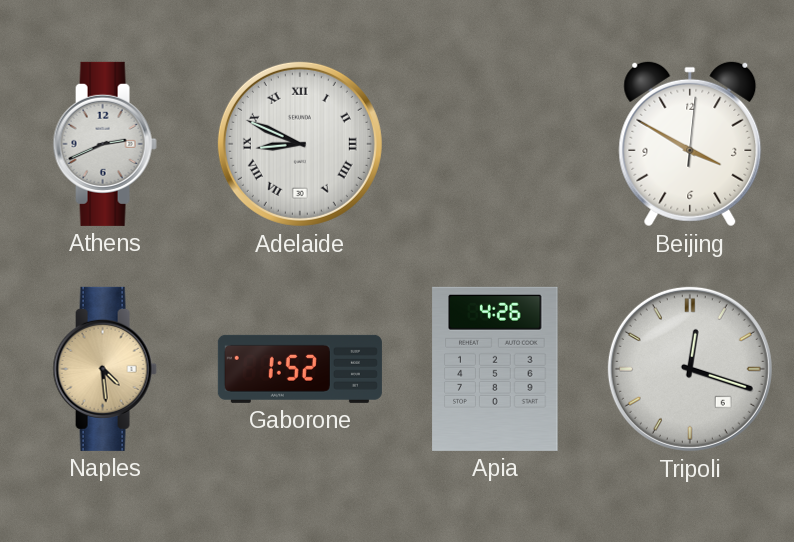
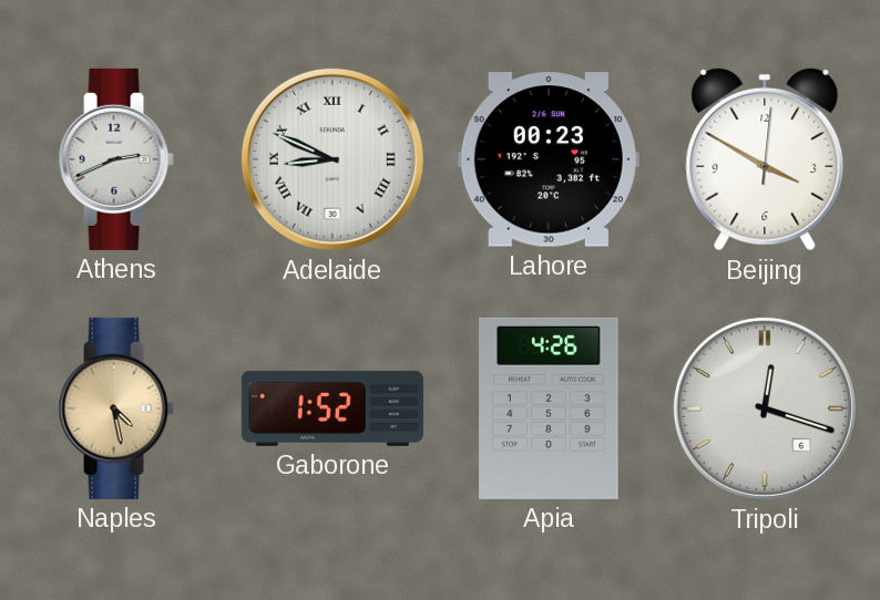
Lahore: none -> 00:23
Naples: 4:29 -> 4:28
